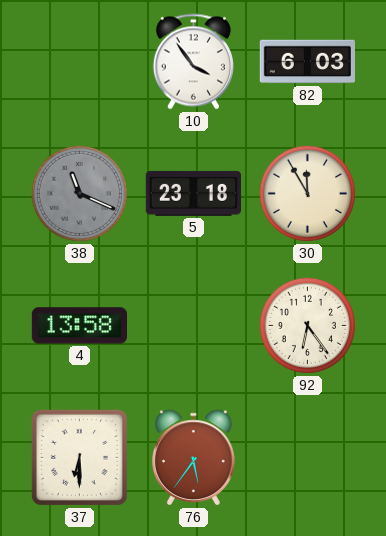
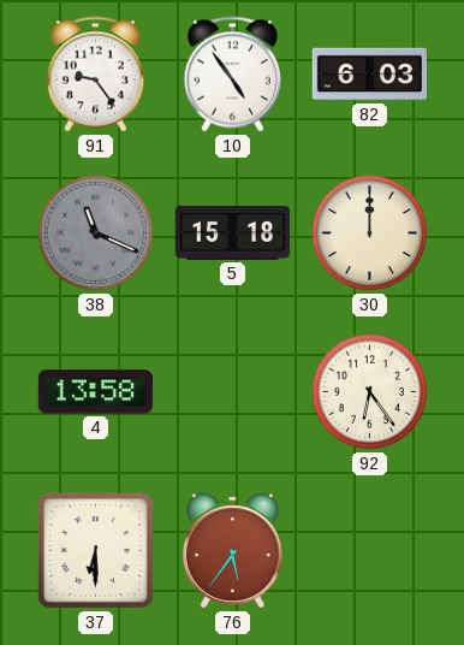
91: none -> 9:24
10: 3:54 -> 4:54
5: 23:18 -> 15:18
30: 11:55 -> 12:00
